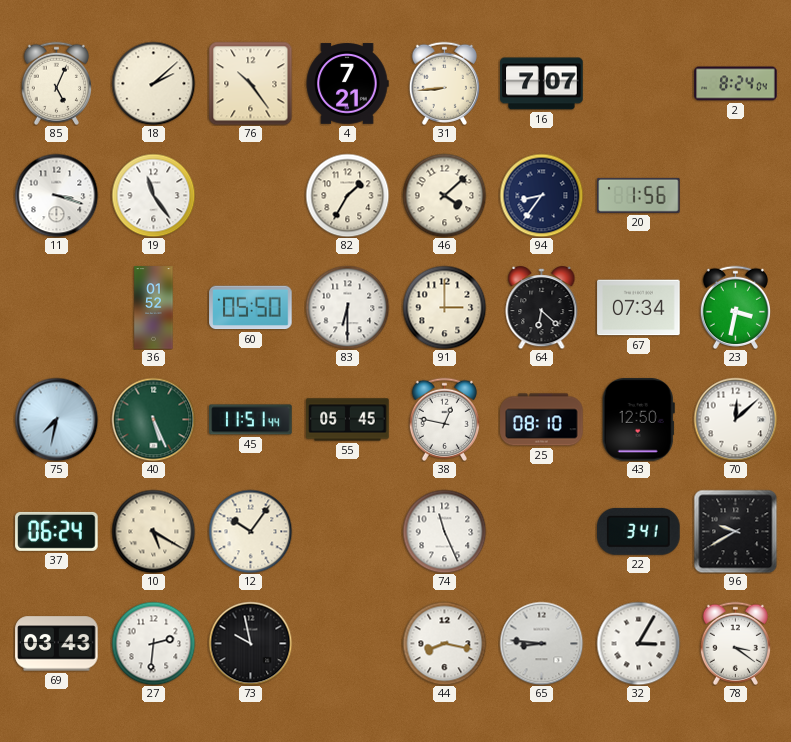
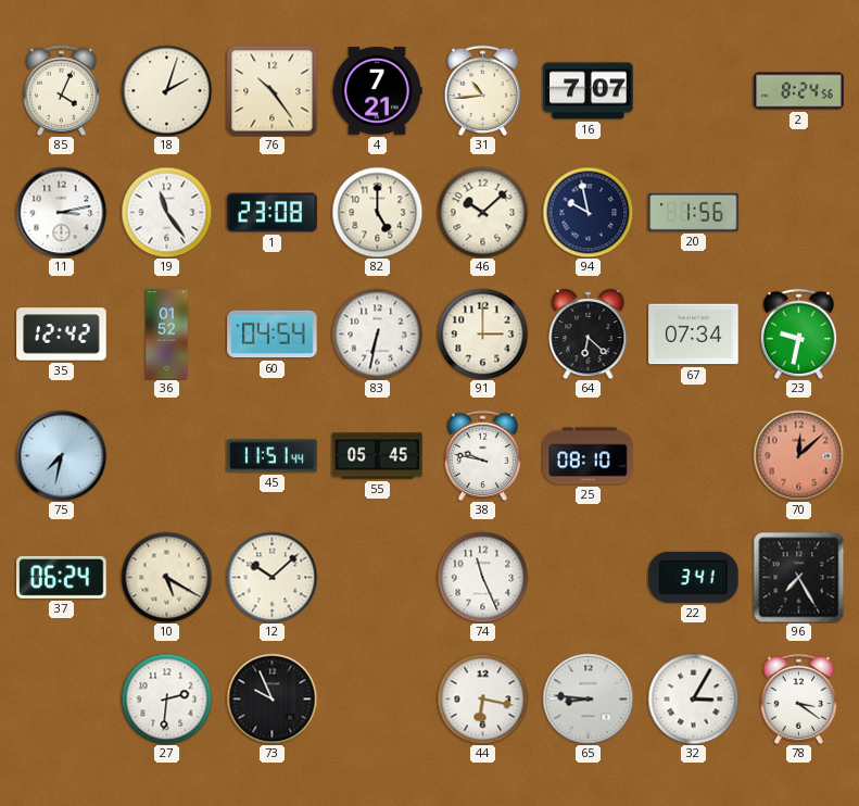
85: 5:04 -> 4:04
18: 2:08 -> 2:03
31: 8:44 -> 10:44
2: 8:24:04 -> 8:24:56
11: 3:18 -> 3:13
1: none -> 23:08
82: 1:35 -> 5:00
46: 4:08 -> 10:08
94: 8:36 -> 9:58
35: none -> 12:42
60: 05:50 -> 04:54
83: 6:30 -> 6:32
23: 3:32 -> 9:32
40: 5:26 -> none
38: 12:47 -> 9:47
43: 12:50 -> none
70 dial: white -> salmon
12: 10:06 -> 10:08
96: 9:40 -> 7:25
69: 03:43 -> none
73: 9:58 -> 9:56
44: 8:17 -> 6:17
